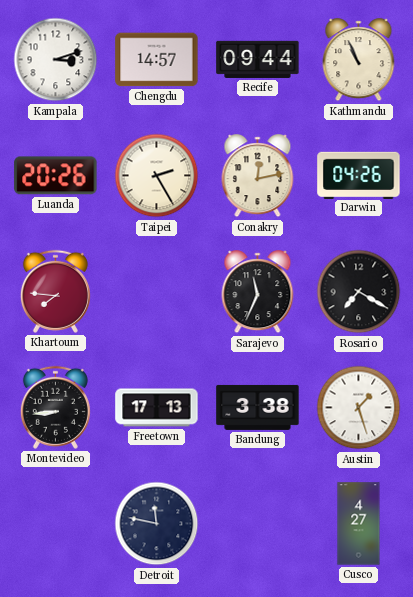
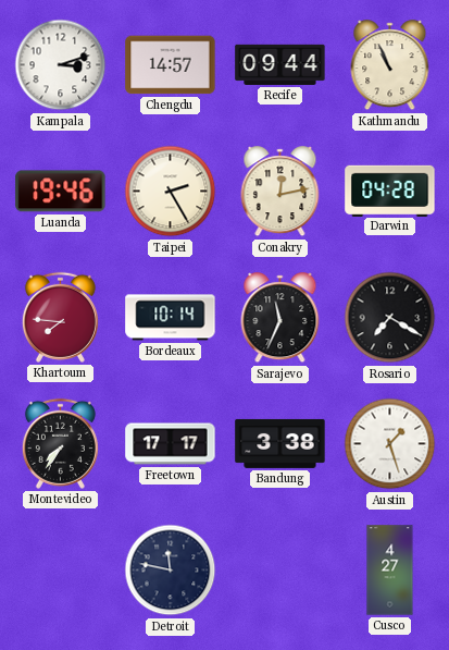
Luanda: 20:26 -> 19:46
Darwin: 04:26 -> 04:28
Bordeaux: none -> 10:14
Montevideo: 8:44 -> 7:36
Freetown: 17:13 -> 17:17
